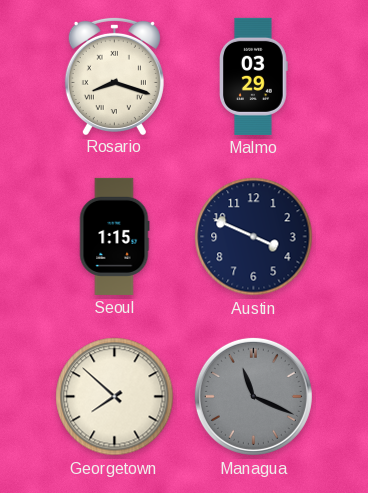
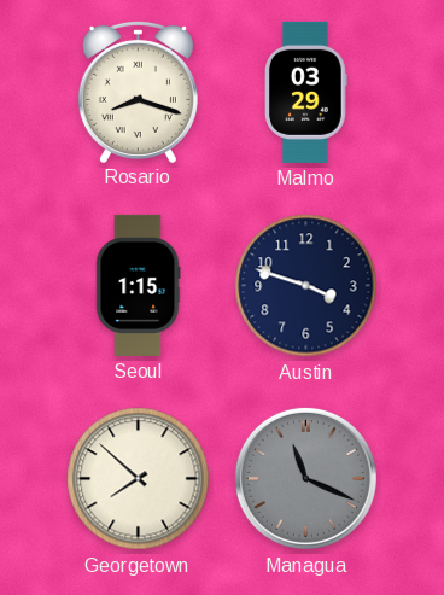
Austin: 3:49 -> 3:48
